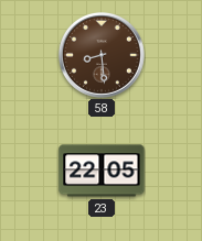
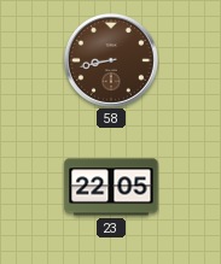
58: 8:29 -> 8:43
